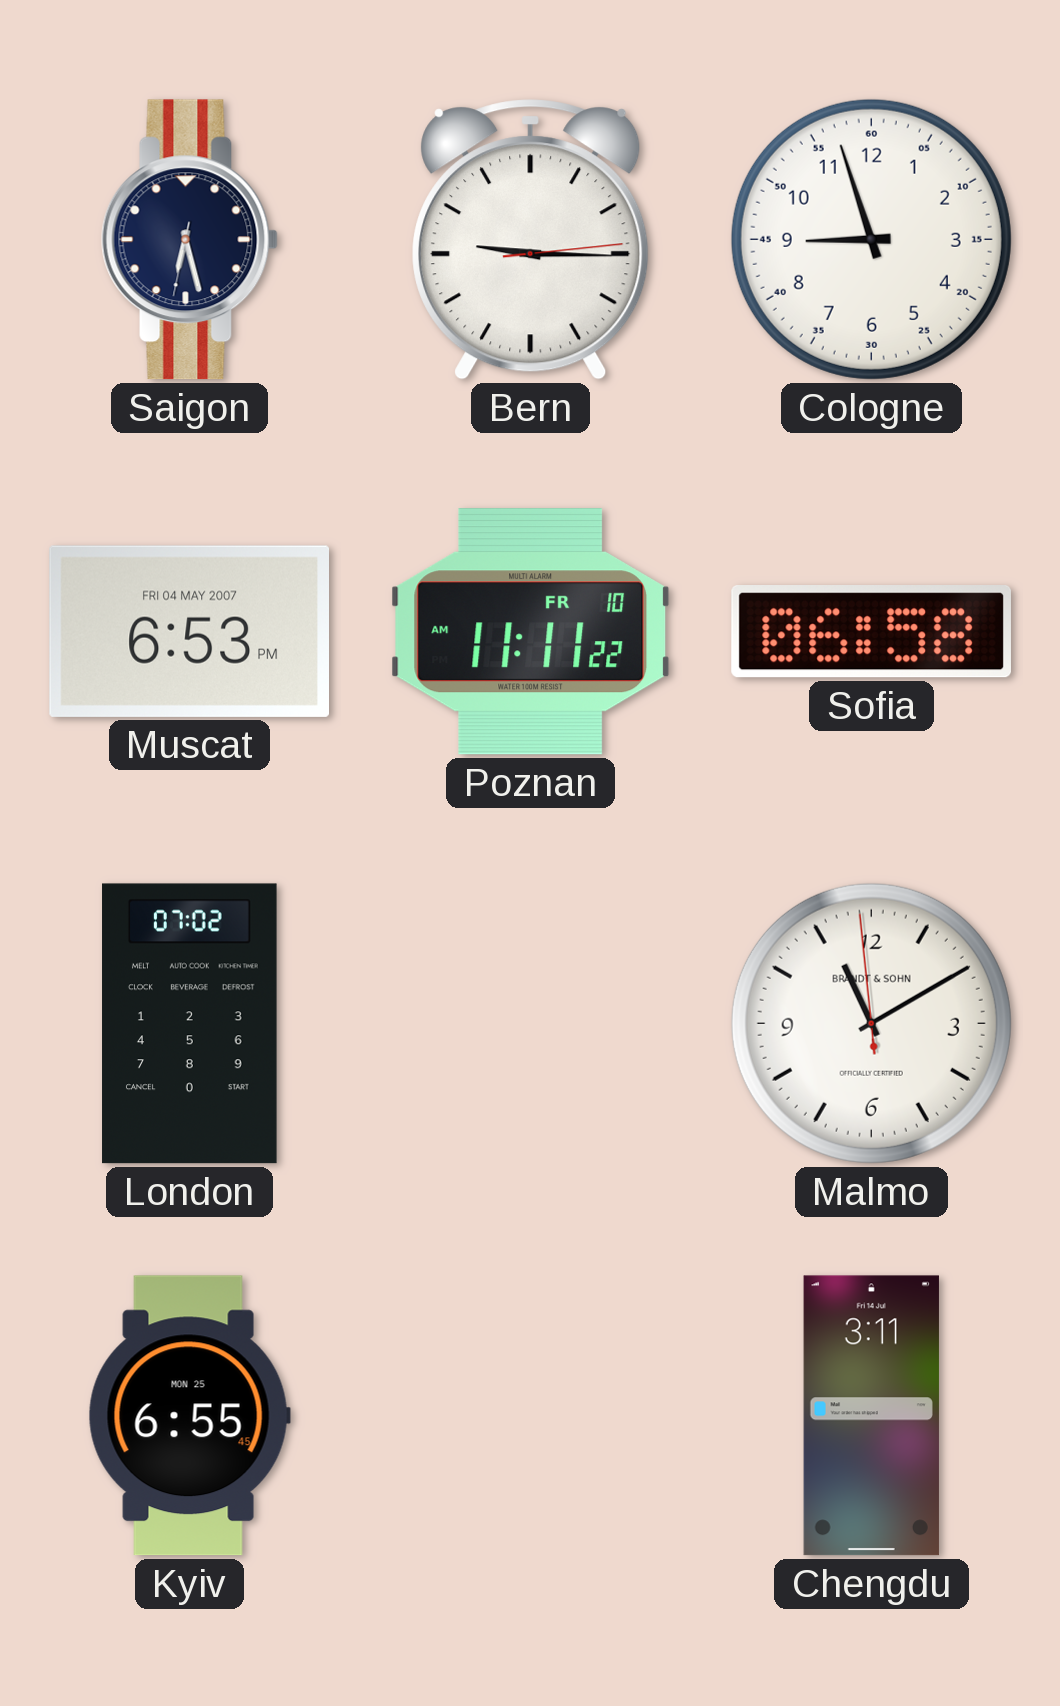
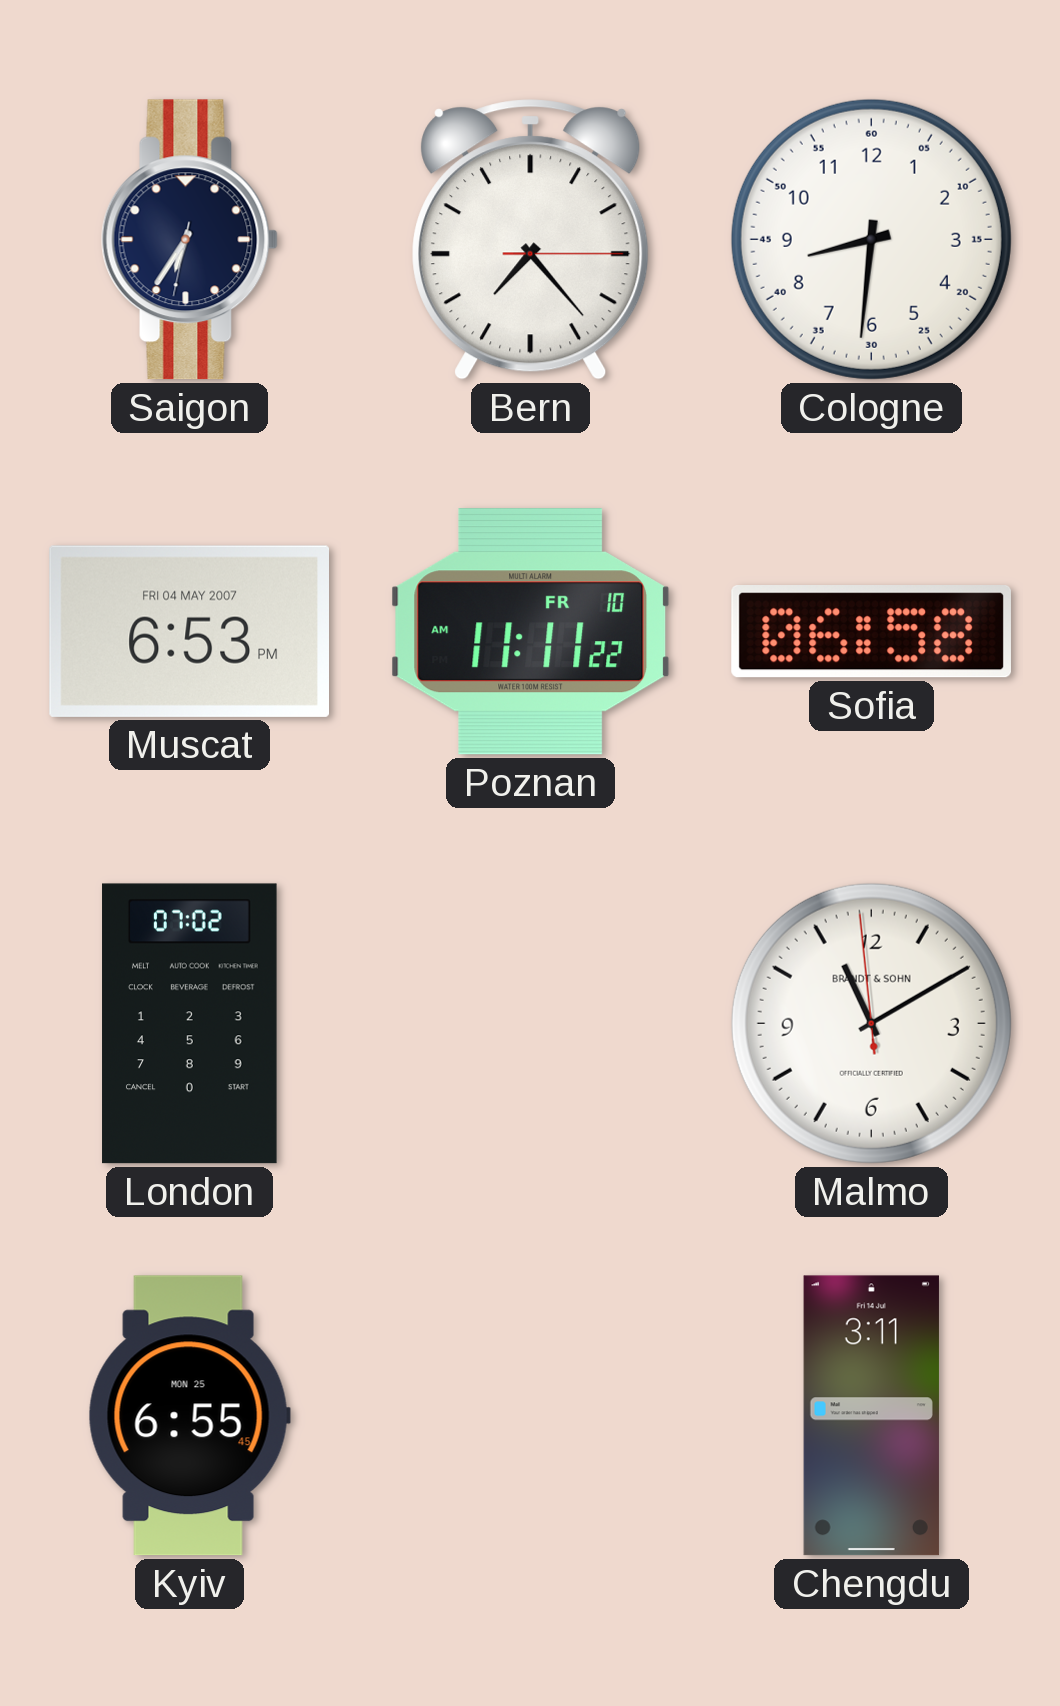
Saigon: 6:27 -> 6:35
Bern: 9:15 -> 7:23
Cologne: 8:57 -> 8:31
